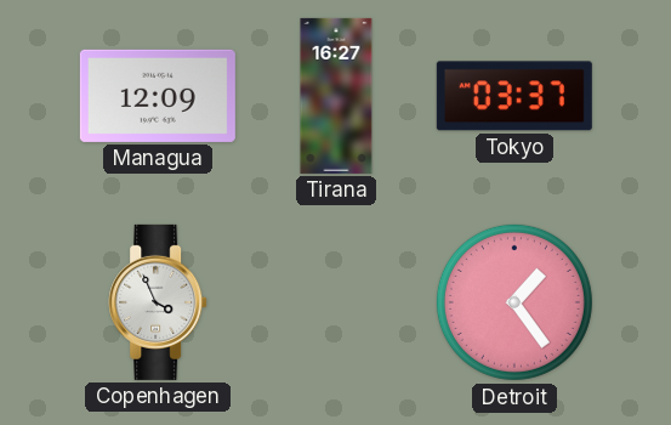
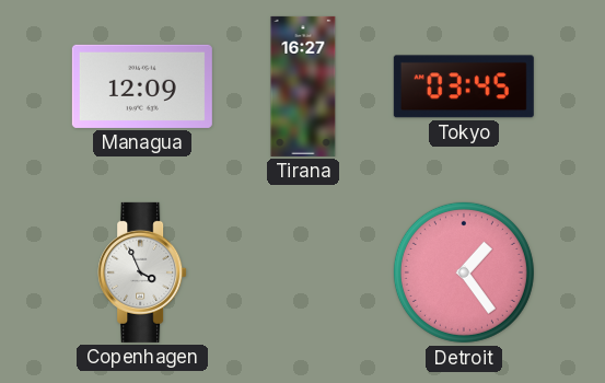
Tokyo: 03:37 -> 03:45
